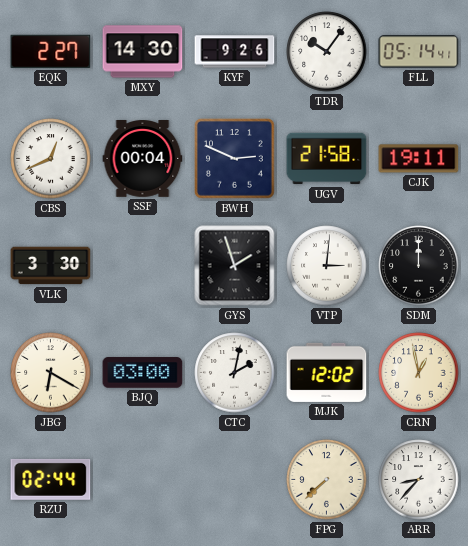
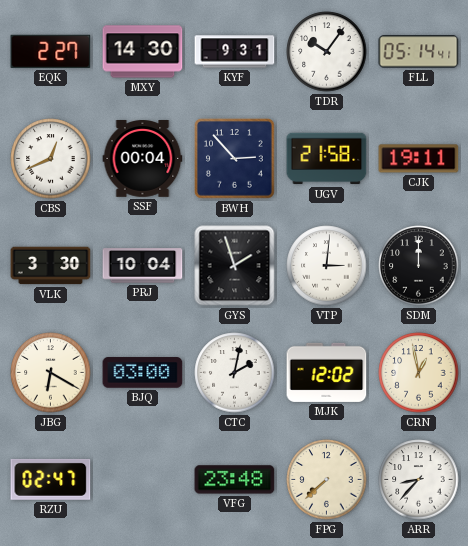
KYF: 9:26 -> 9:31
BWH: 2:49 -> 2:53
PRJ: none -> 10:04
RZU: 02:44 -> 02:47
VFG: none -> 23:48
